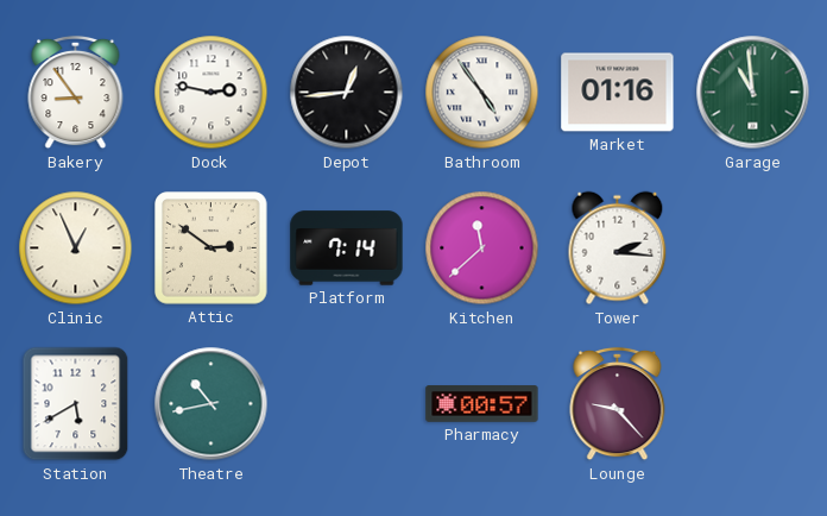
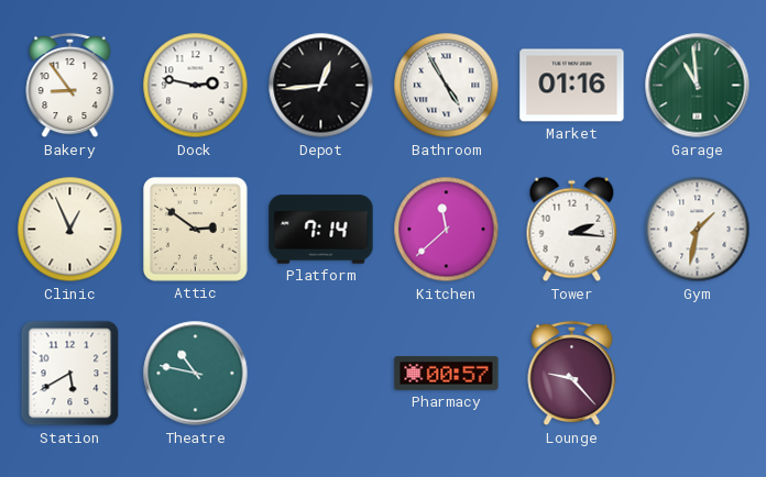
Bathroom: 4:54 -> 4:55
Gym: none -> 1:32
Theatre: 10:43 -> 10:47
